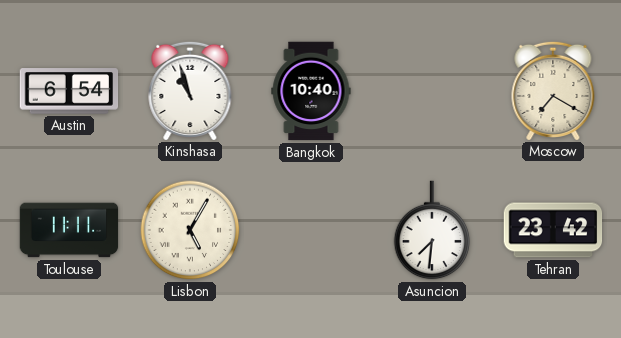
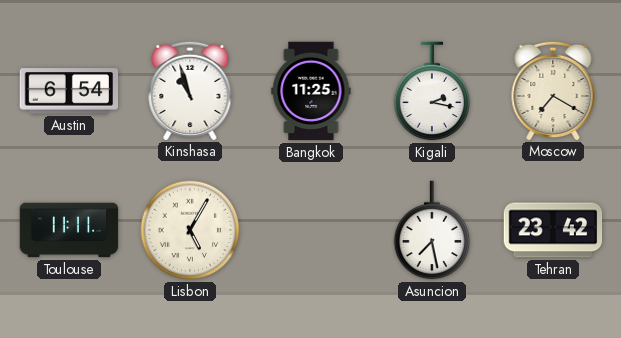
Bangkok: 10:40 -> 11:25
Kigali: none -> 2:17
Asuncion: 7:31 -> 7:28
